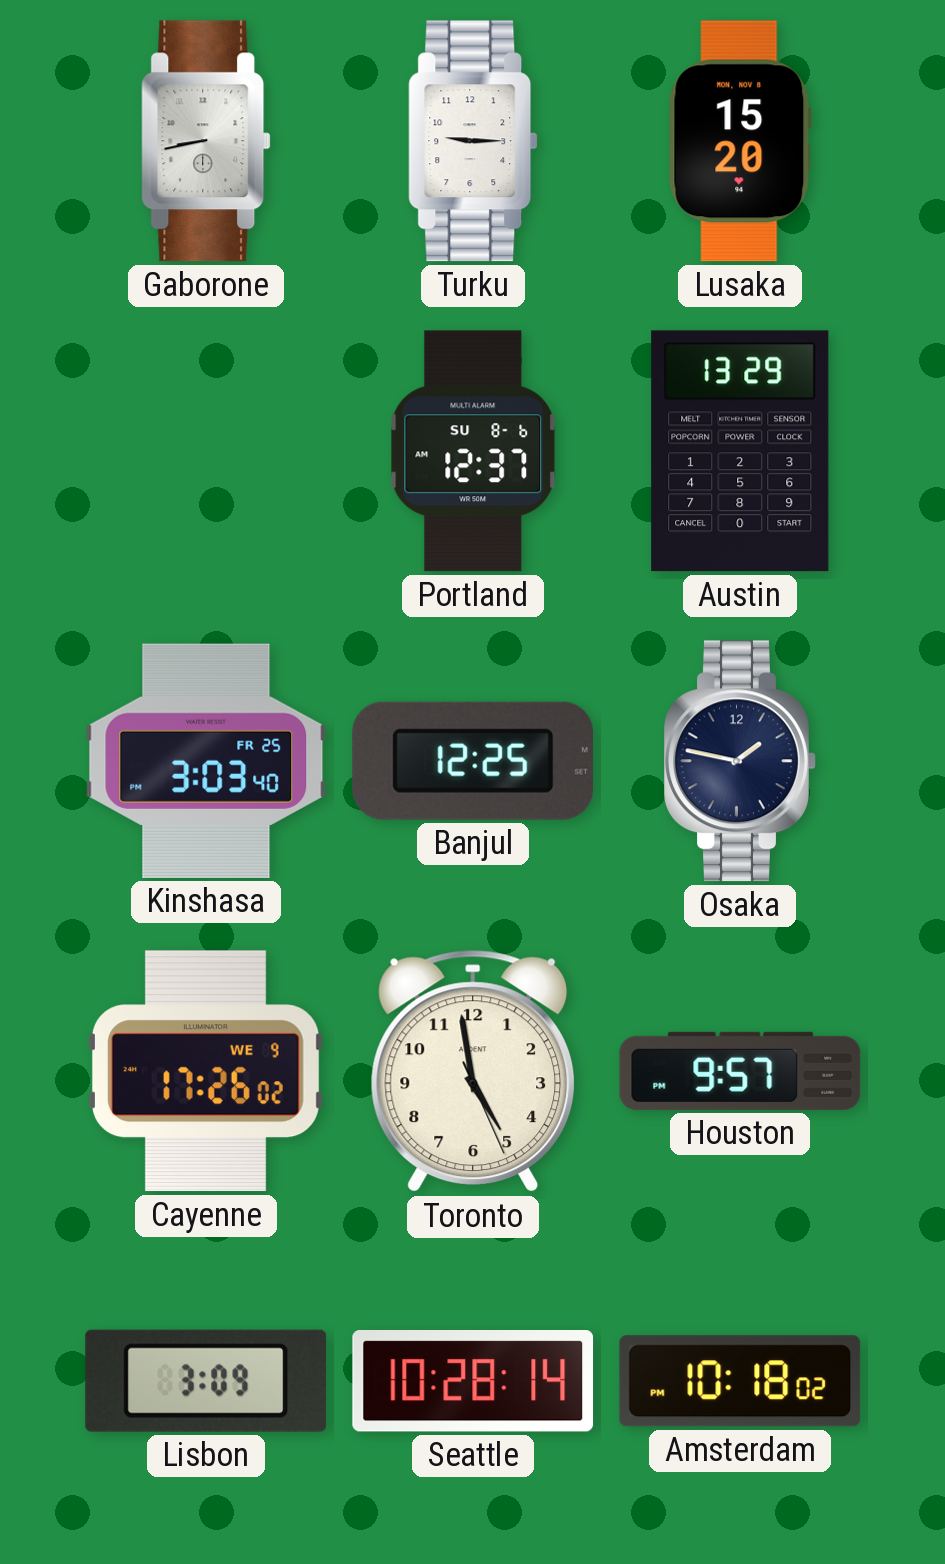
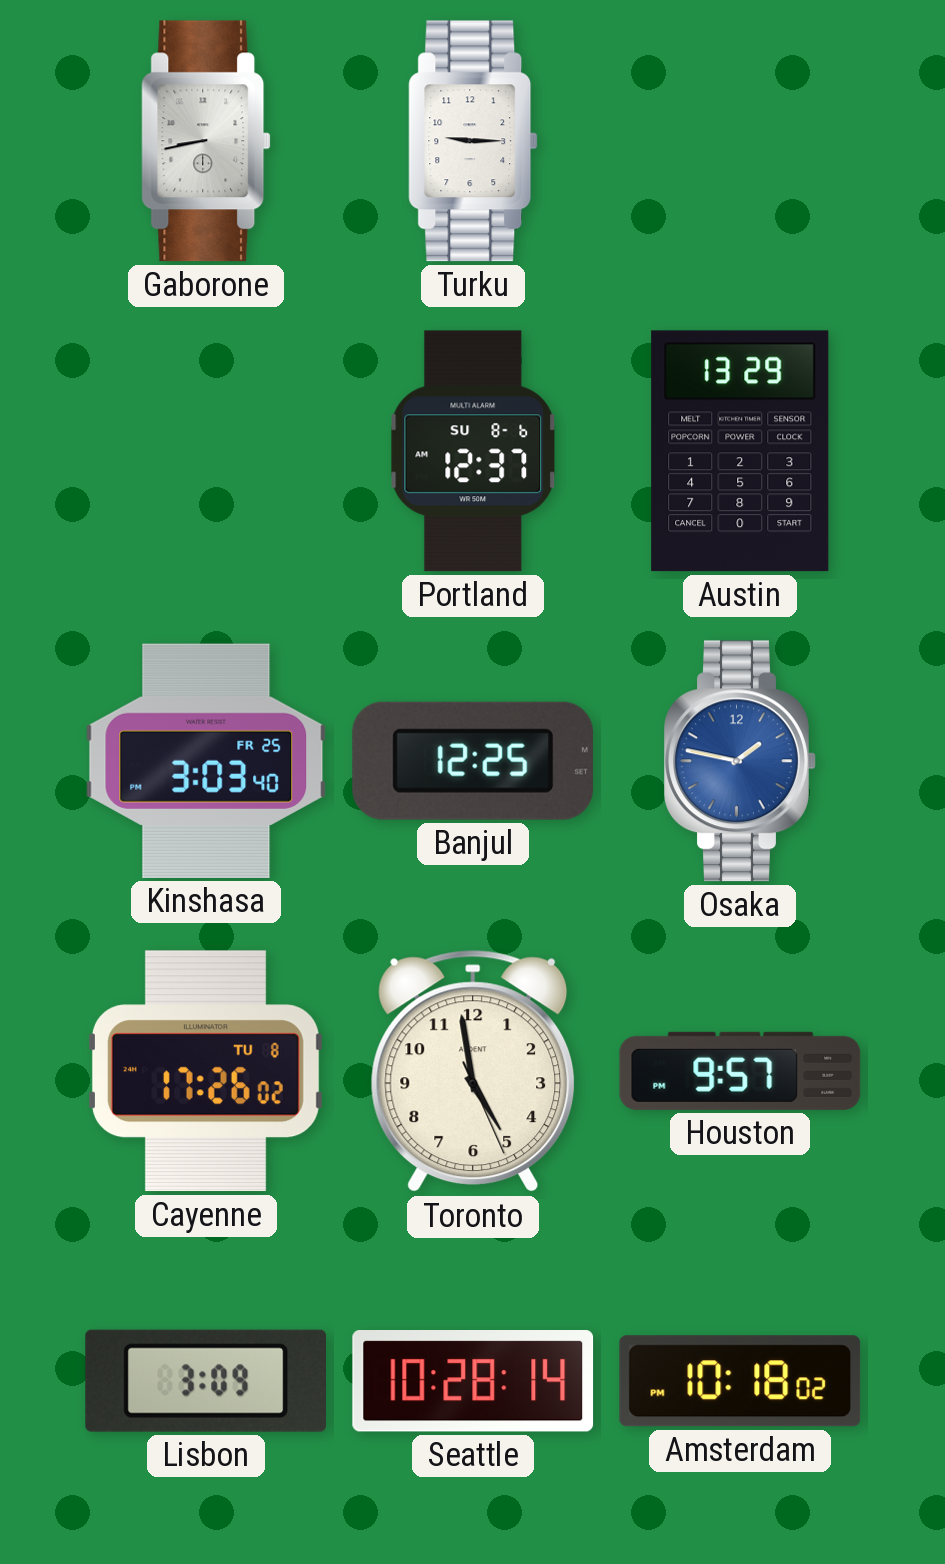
Lusaka: 15:20 -> none
Osaka dial: navy -> blue
Cayenne date: WE 9 -> TU 8
